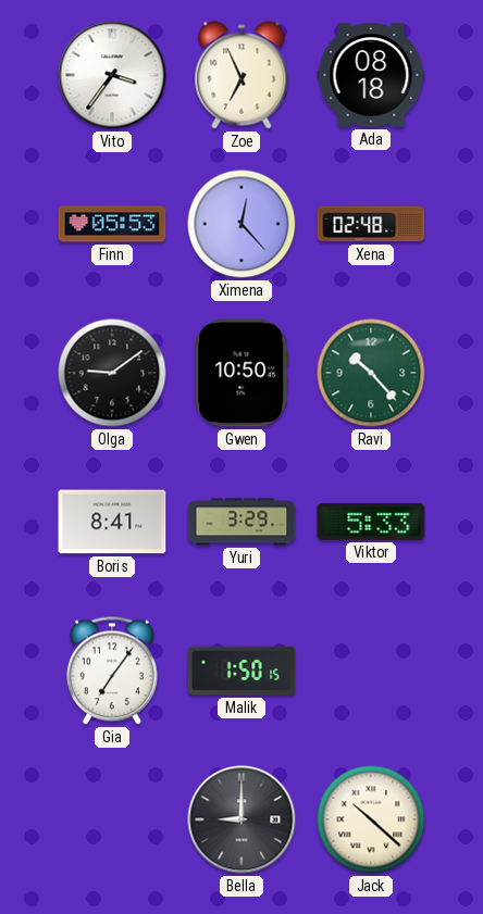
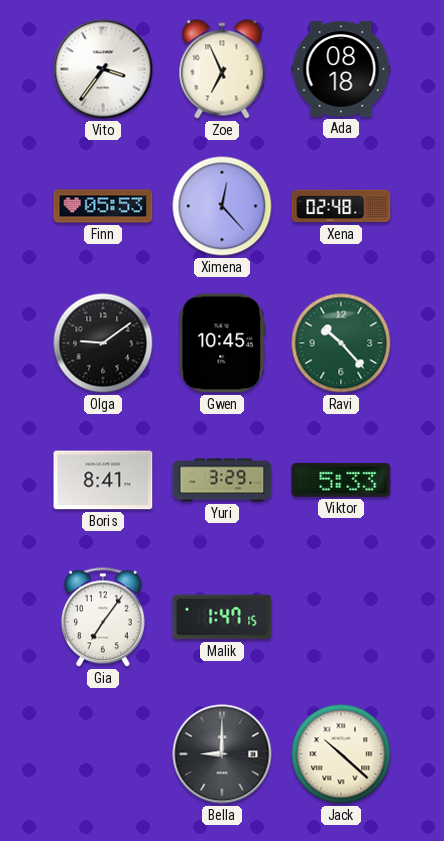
Gwen: 10:50 -> 10:45
Malik: 1:50 -> 1:47
